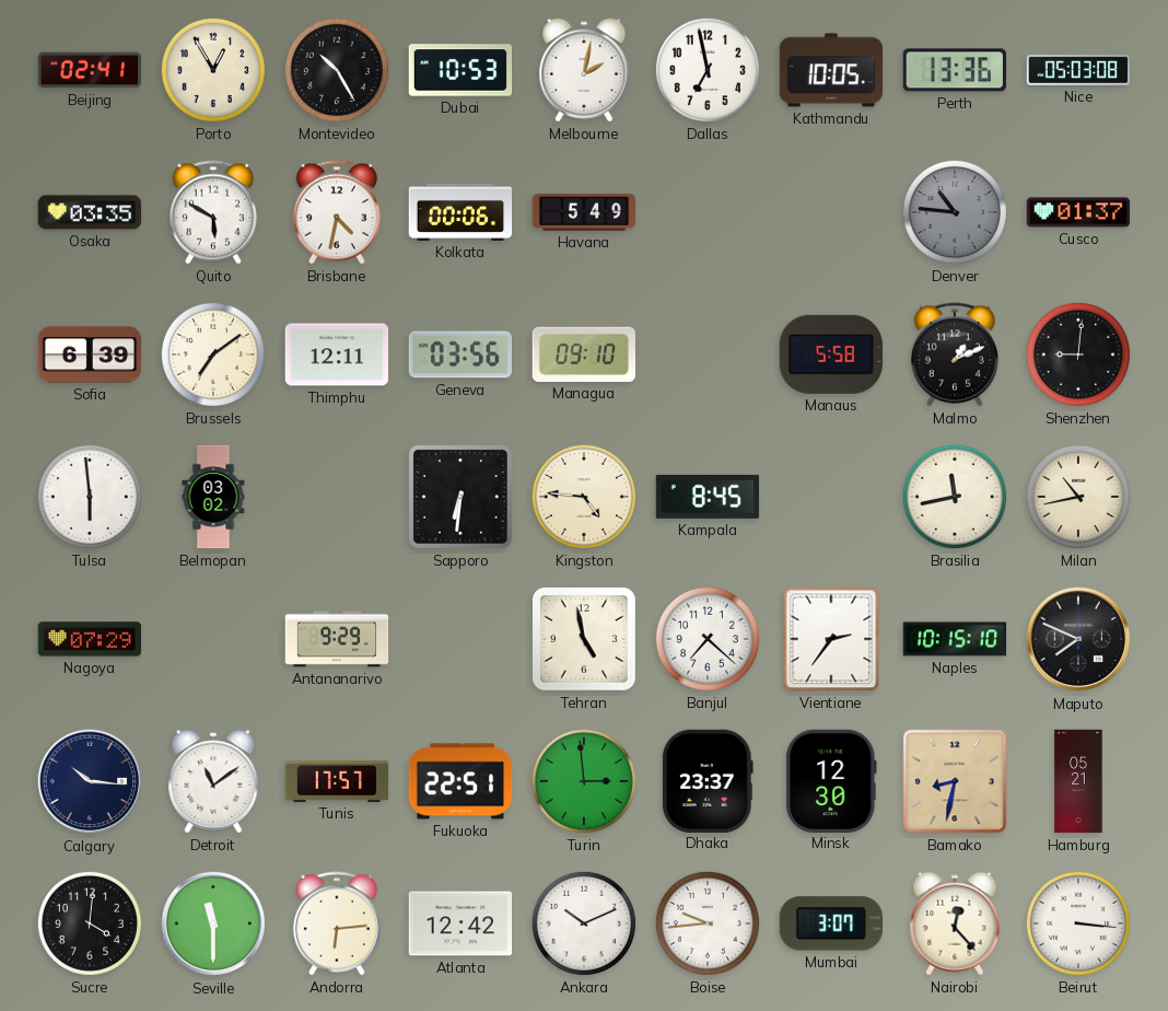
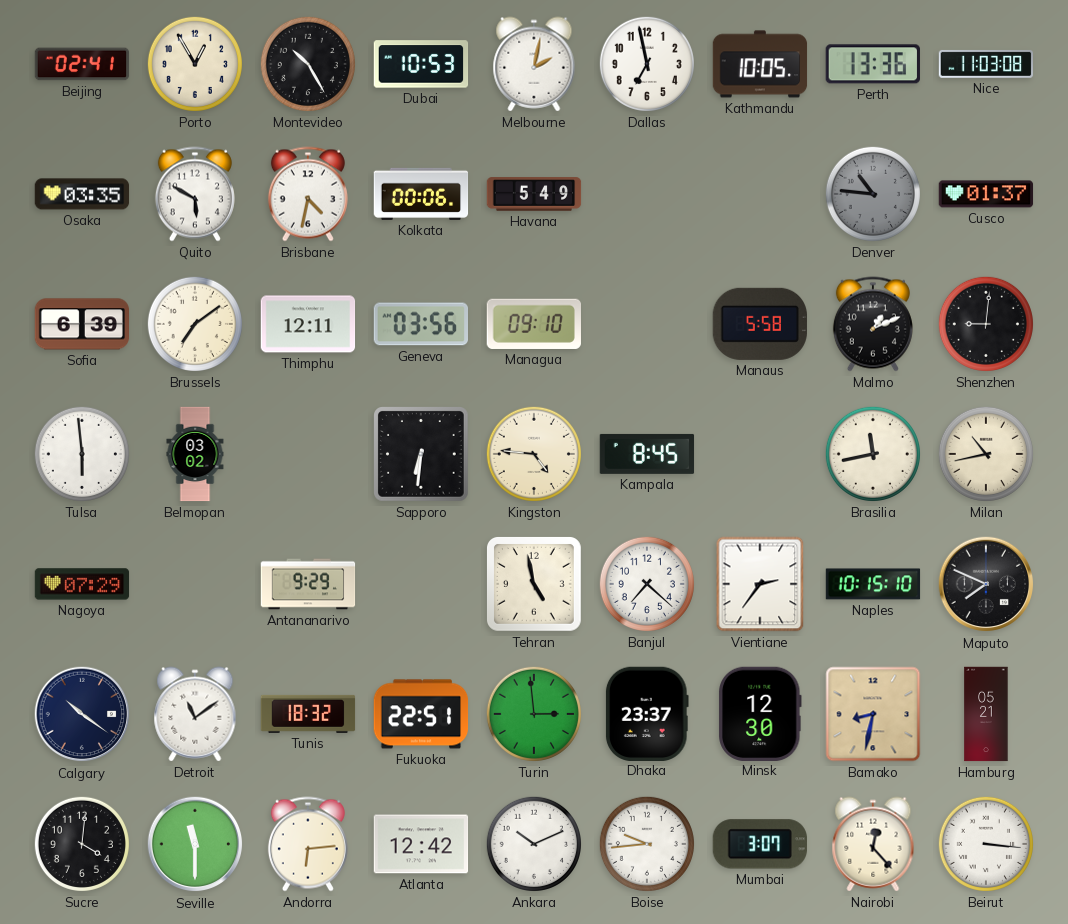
Nice: 05:03 -> 11:03
Calgary: 10:16 -> 10:21
Tunis: 17:57 -> 18:32
